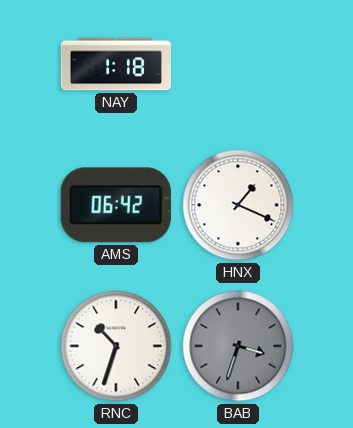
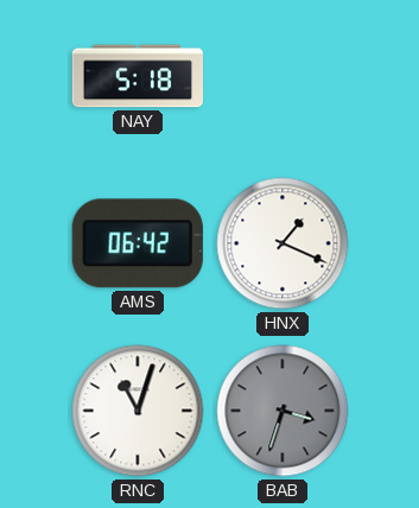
NAY: 1:18 -> 5:18
RNC: 10:33 -> 11:03
